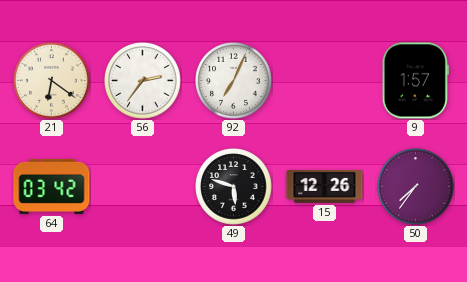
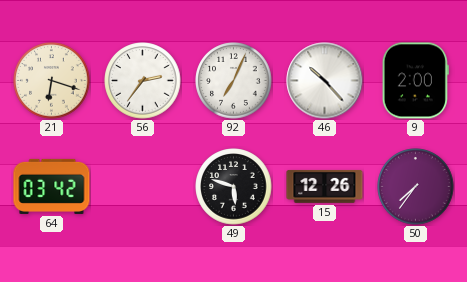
21: 6:21 -> 6:18
46: none -> 10:23
9: 1:57 -> 2:00
